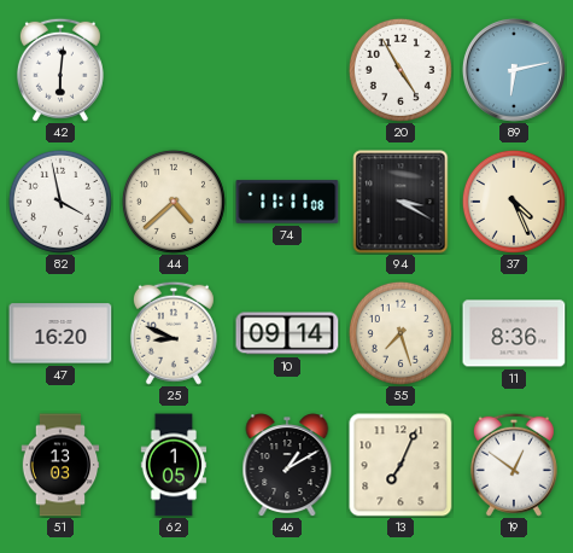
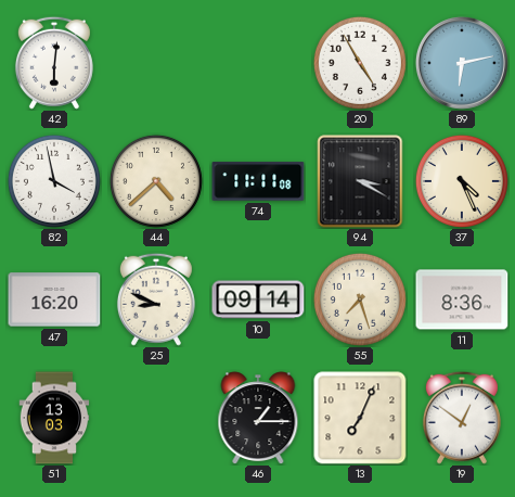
62: 1:05 -> none
46: 1:10 -> 1:15
